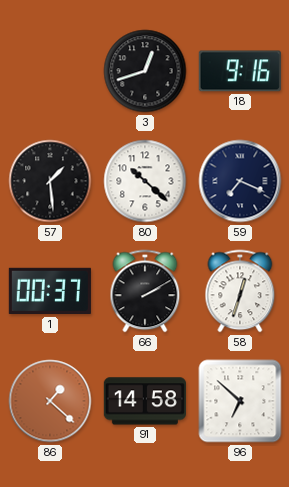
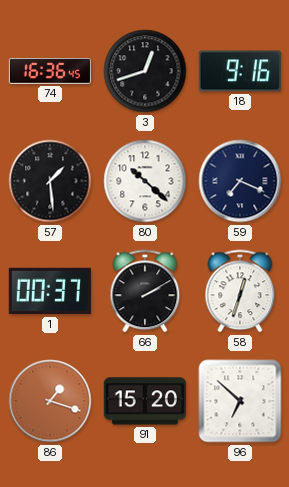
74: none -> 16:36
86: 1:22 -> 1:18
91: 14:58 -> 15:20
